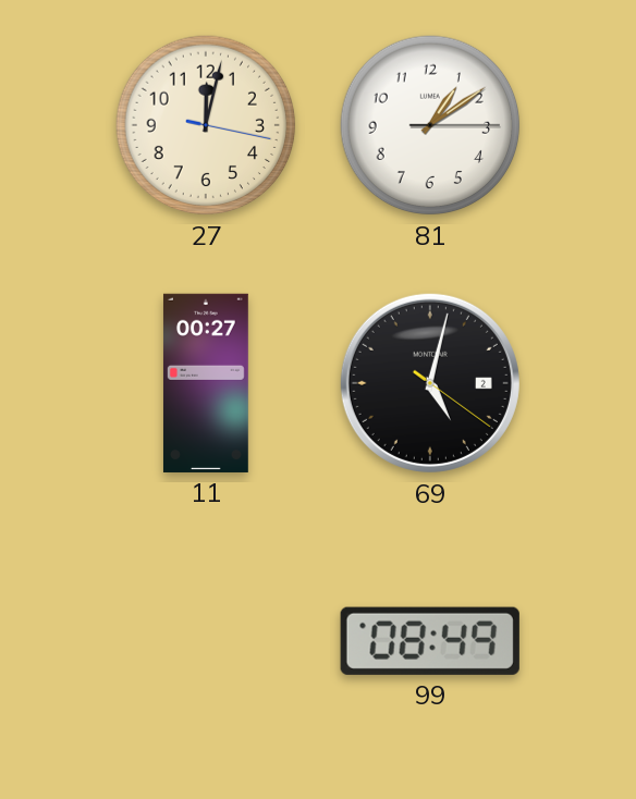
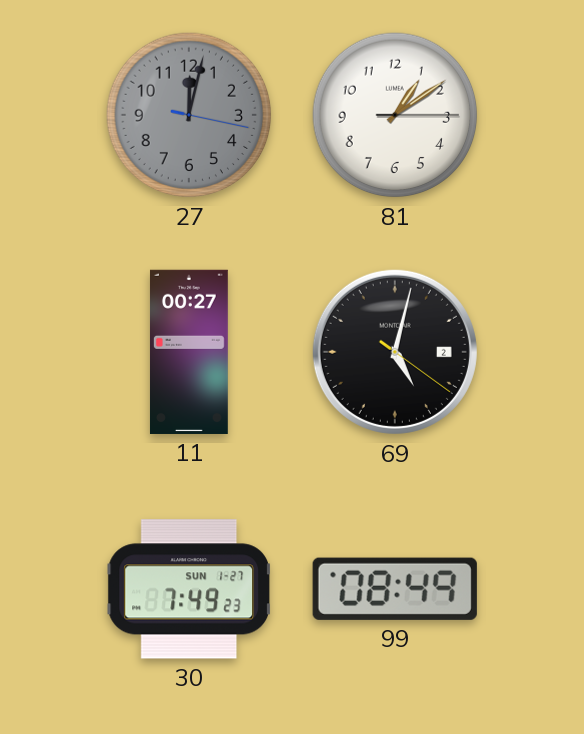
27 dial: cream -> grey
30: none -> 7:49
